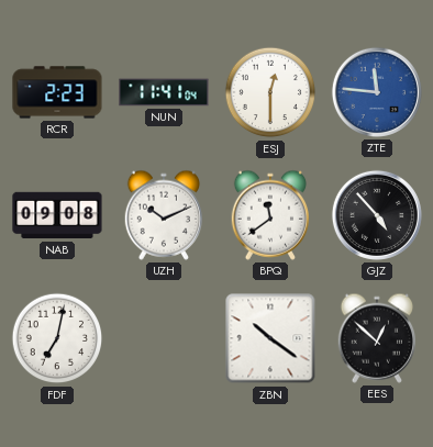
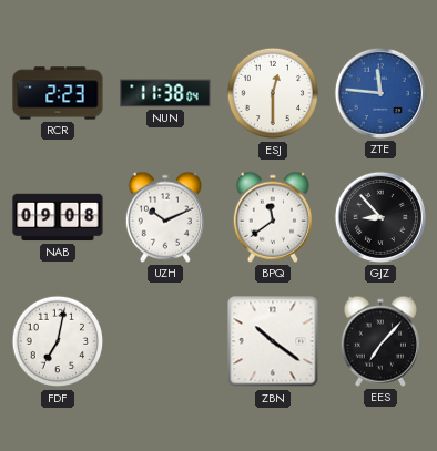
NUN: 11:41 -> 11:38
GJZ: 4:53 -> 8:53
EES: 12:52 -> 7:07
